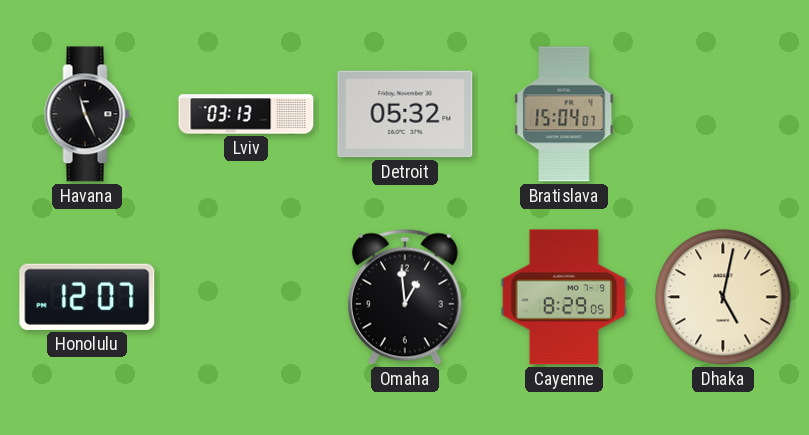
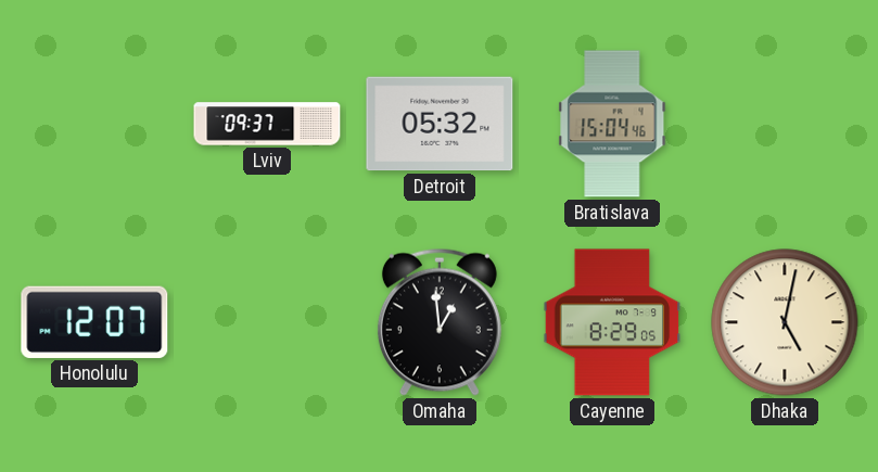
Havana: 11:26 -> none
Lviv: 03:13 -> 09:37
Bratislava: 15:04:07 -> 15:04:46
